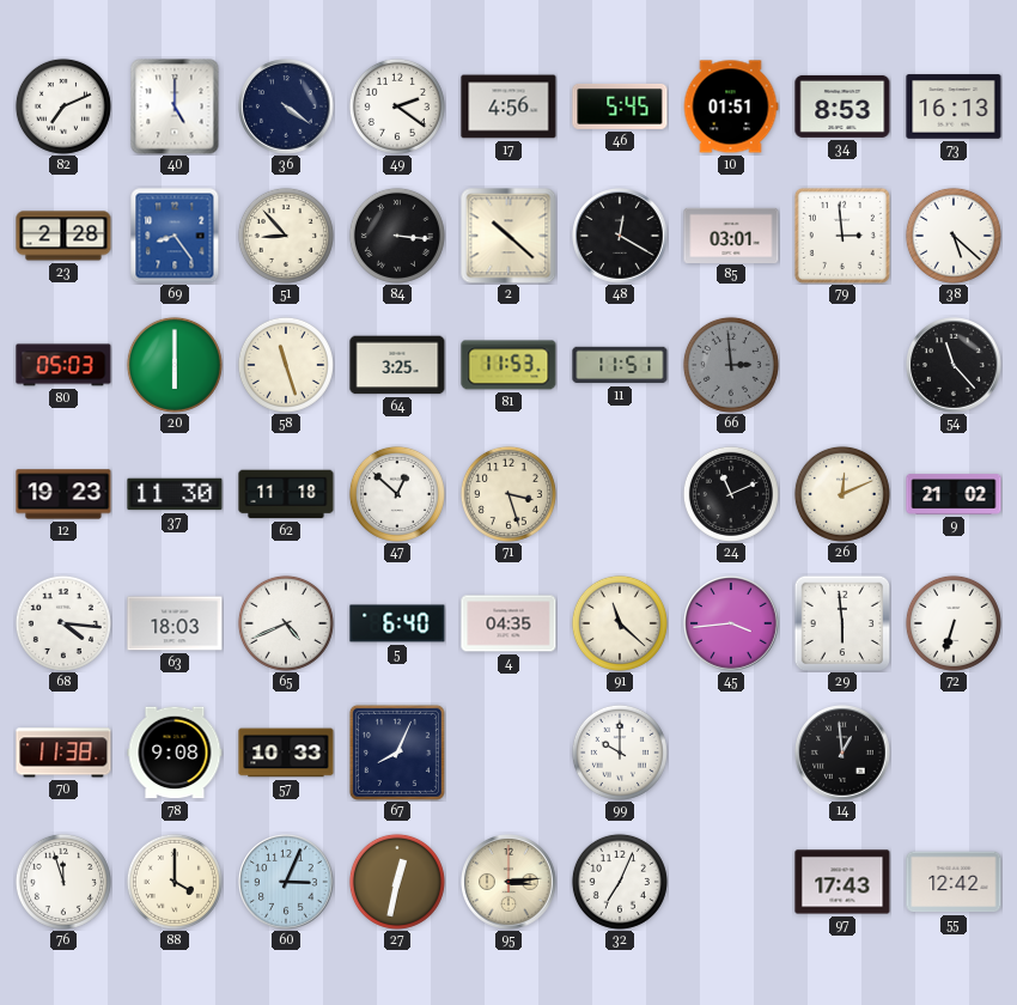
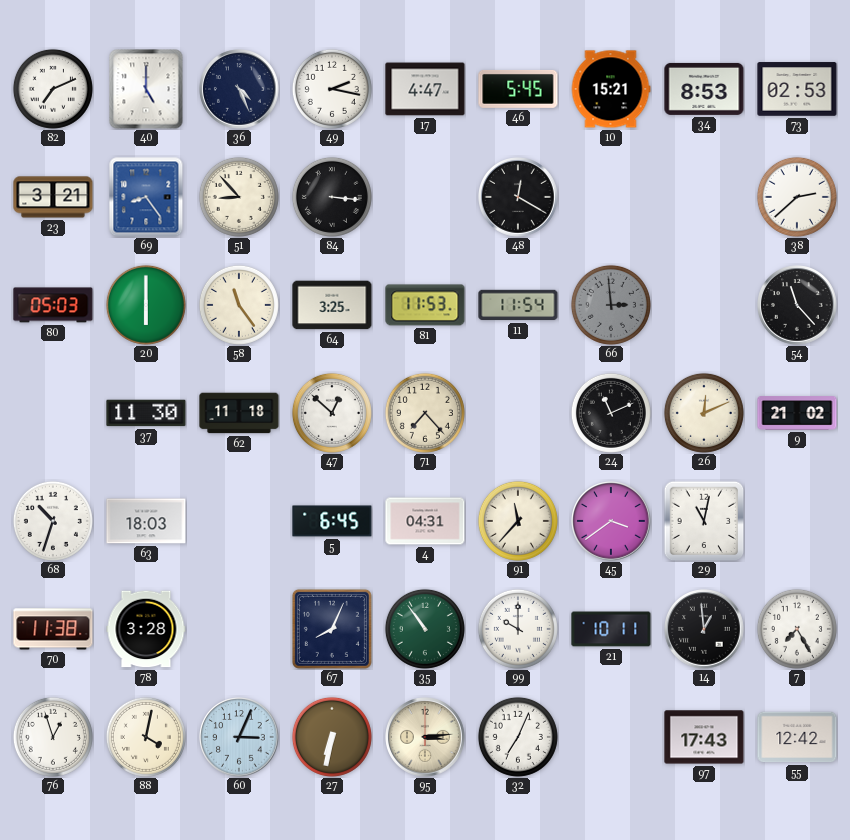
36: 4:21 -> 4:26
49: 2:21 -> 2:17
17: 4:56 -> 4:47
10: 01:51 -> 15:21
73: 16:13 -> 02:53
23: 2:28 -> 3:21
2: 10:22 -> none
85: 03:01 -> none
79: 2:59 -> none
38: 5:22 -> 2:38
58: 11:27 -> 11:24
11: 11:51 -> 11:54
12: 19:23 -> none
71: 3:27 -> 7:23
68: 4:16 -> 10:33
65: 4:41 -> none
5: 6:40 -> 6:45
4: 04:35 -> 04:31
91: 11:22 -> 11:37
45: 3:44 -> 3:39
29: 5:59 -> 11:02
72: 6:33 -> none
78: 9:08 -> 3:28
57: 10:33 -> none
35: none -> 10:54
21: none -> 10:11
7: none -> 7:25
76: 11:57 -> 12:57
88: 4:00 -> 4:02
27: 12:32 -> 6:32
